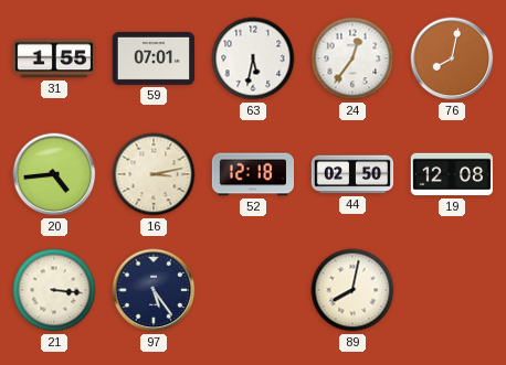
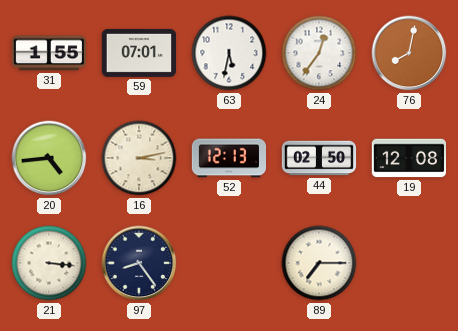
52: 12:18 -> 12:13
97: 5:24 -> 8:24
89: 8:02 -> 7:15
